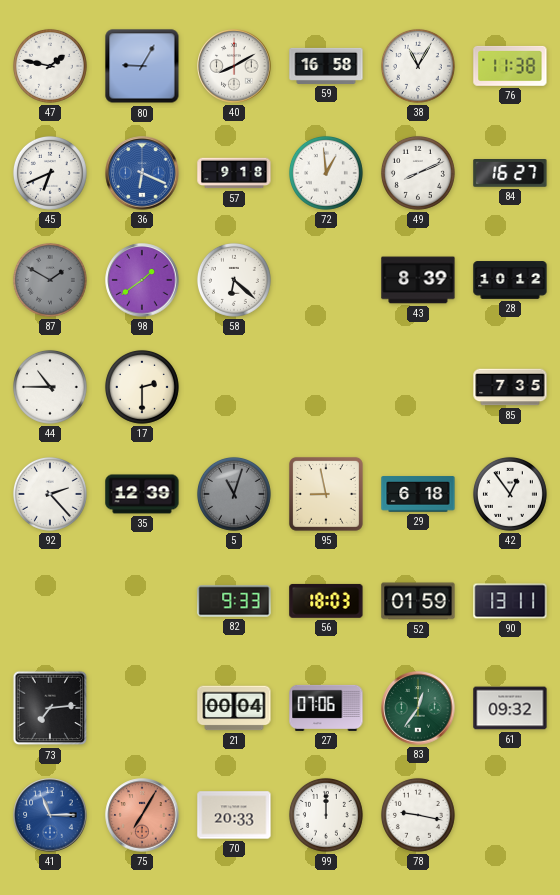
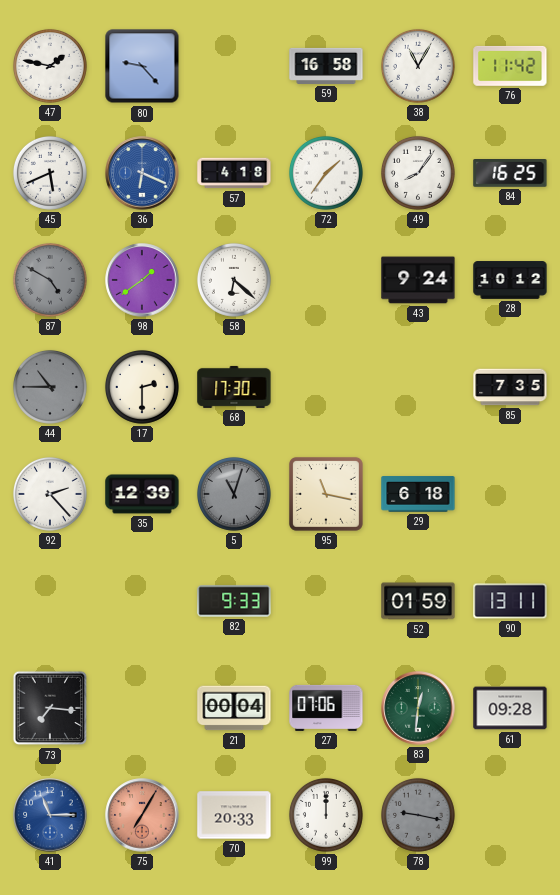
80: 9:05 -> 9:23
40: 8:10 -> none
76: 11:38 -> 11:42
45: 6:41 -> 5:41
57: 9:18 -> 4:18
72: 12:59 -> 1:36
49: 8:11 -> 8:06
84: 16:27 -> 16:25
87: 1:50 -> 4:50
43: 8:39 -> 9:24
44 dial: white -> grey
68: none -> 17:30
95: 8:58 -> 11:17
42: 12:54 -> none
56: 18:03 -> none
73: 7:14 -> 7:16
83: 12:36 -> 12:31
61: 09:32 -> 09:28
78 dial: white -> grey
